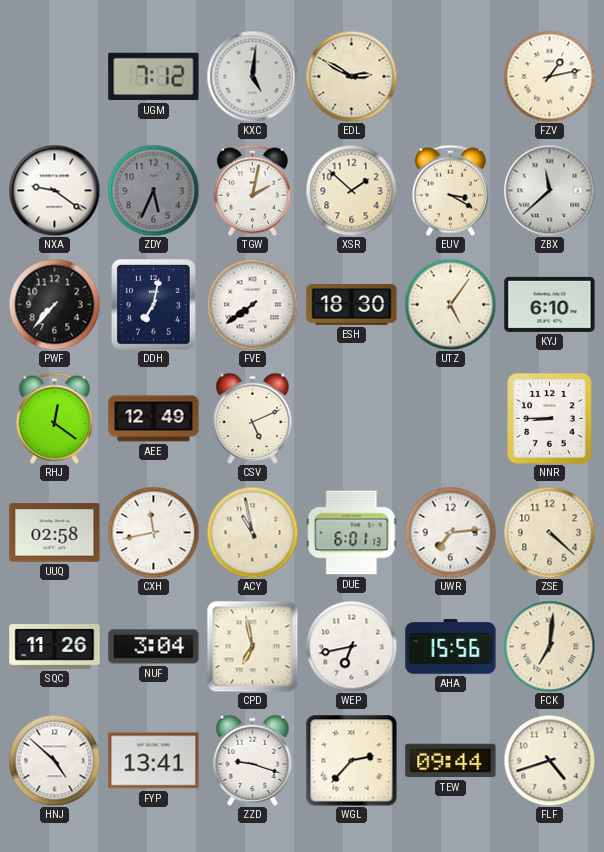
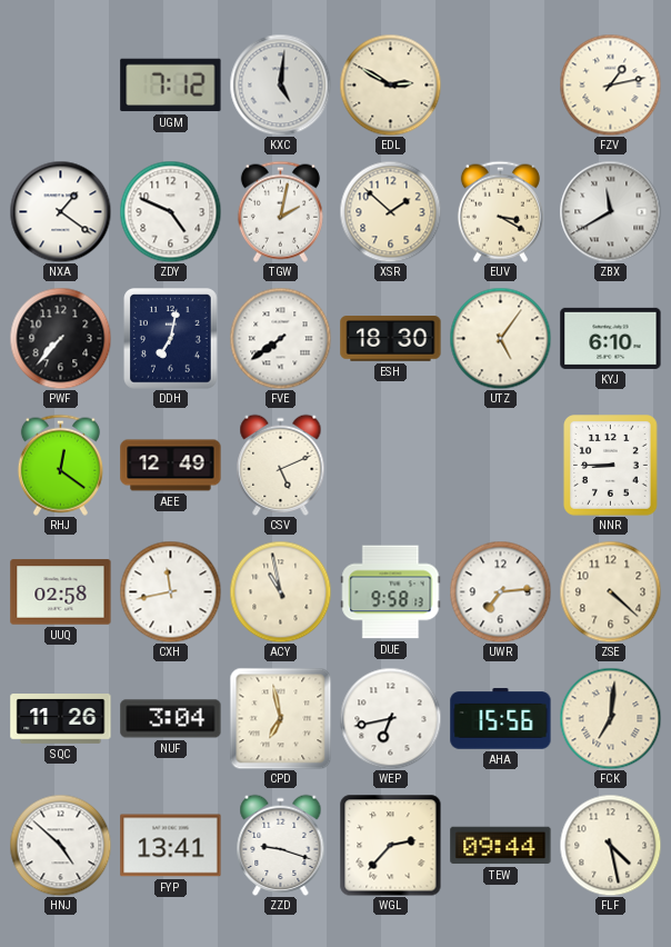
NXA: 9:21 -> 1:21
ZDY: 5:34 -> 4:49
ZDY dial: grey -> white
ZBX: 11:38 -> 11:40
DUE: 6:01 -> 9:58
FLF: 4:42 -> 4:28
